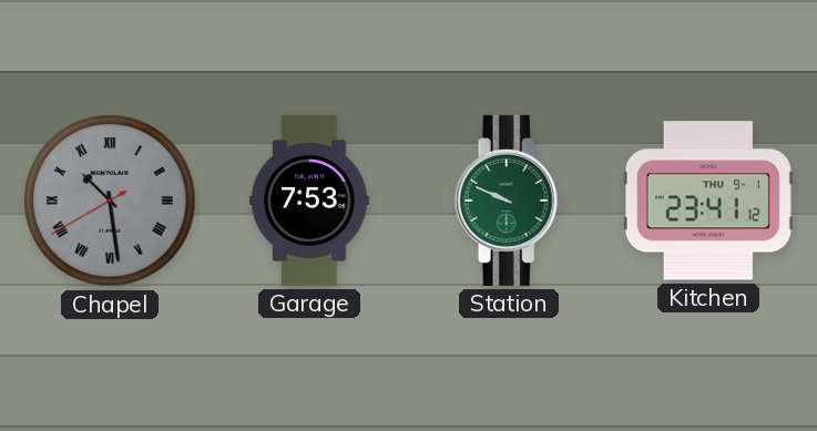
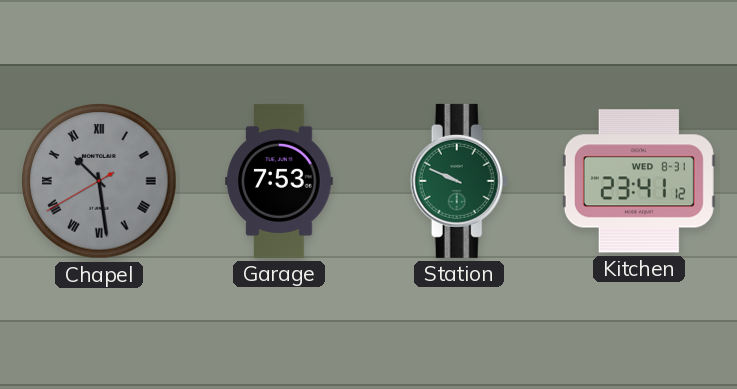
Kitchen date: THU 9-1 -> WED 8-31
